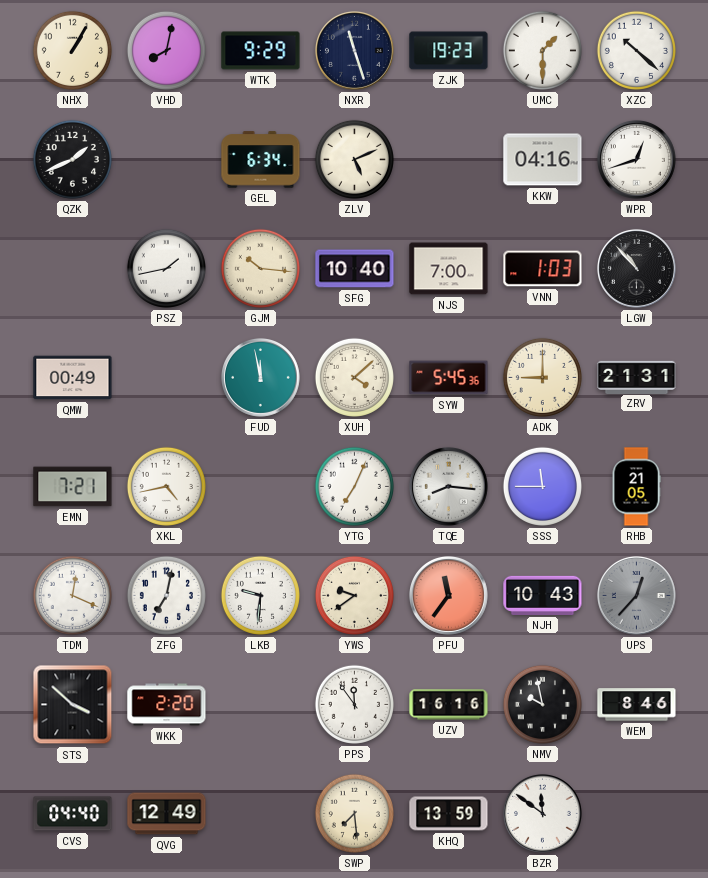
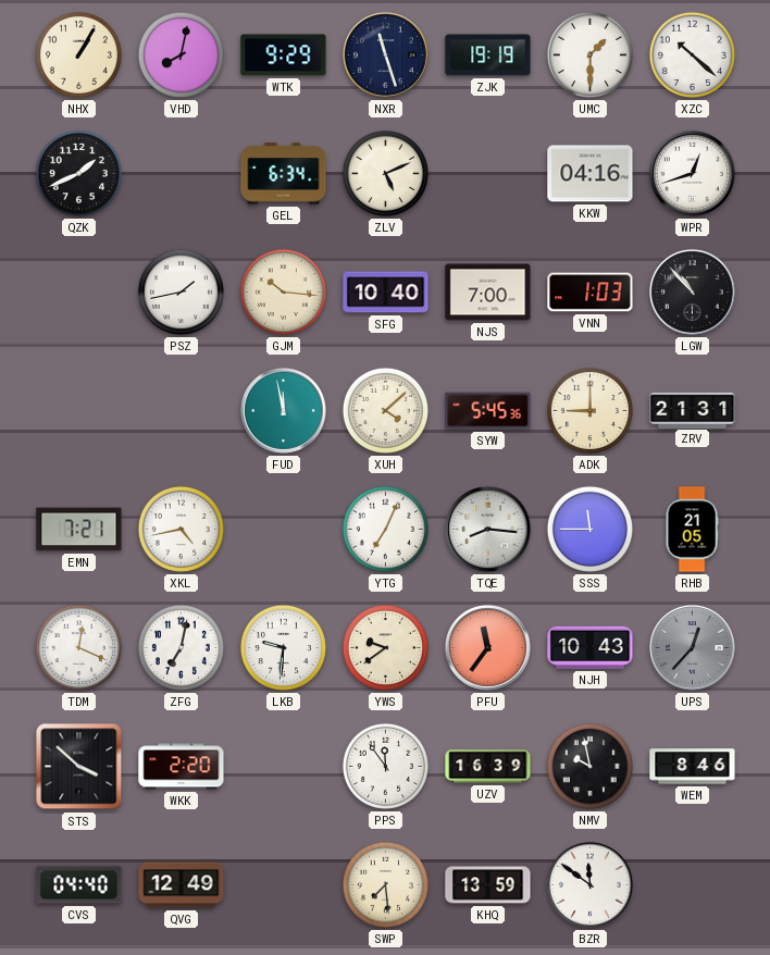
ZJK: 19:23 -> 19:19
QMW: 00:49 -> none
UZV: 16:16 -> 16:39
